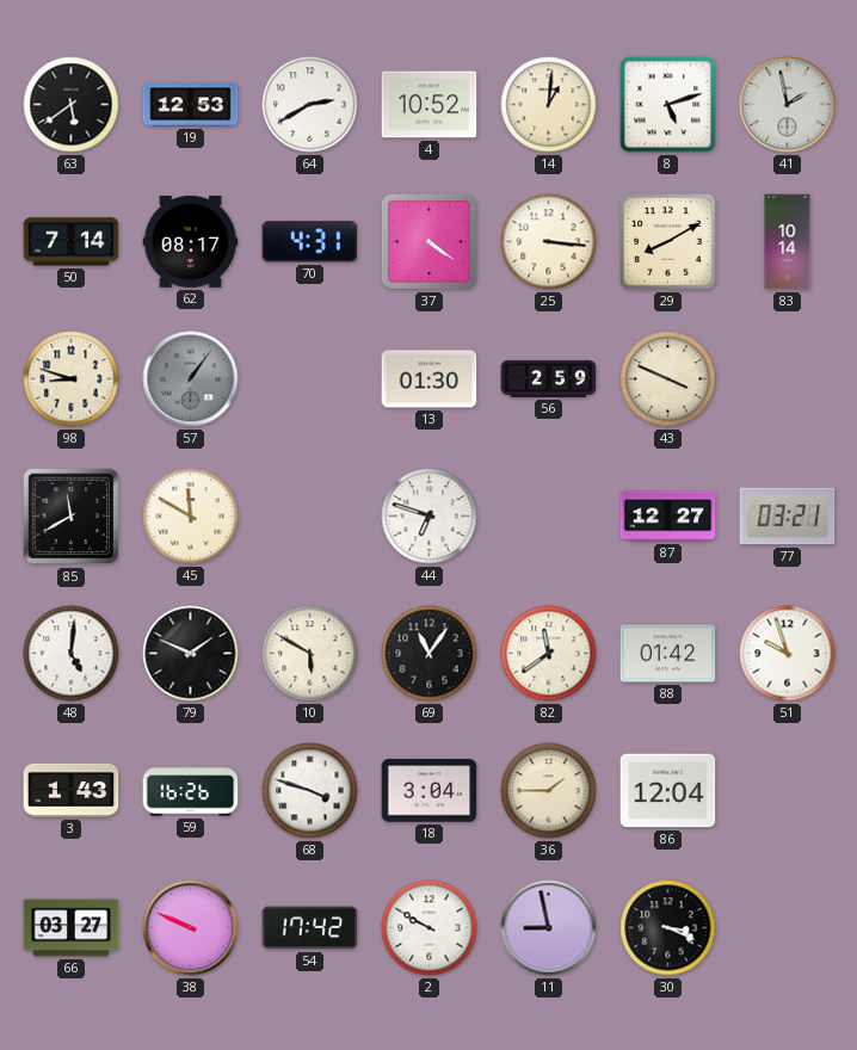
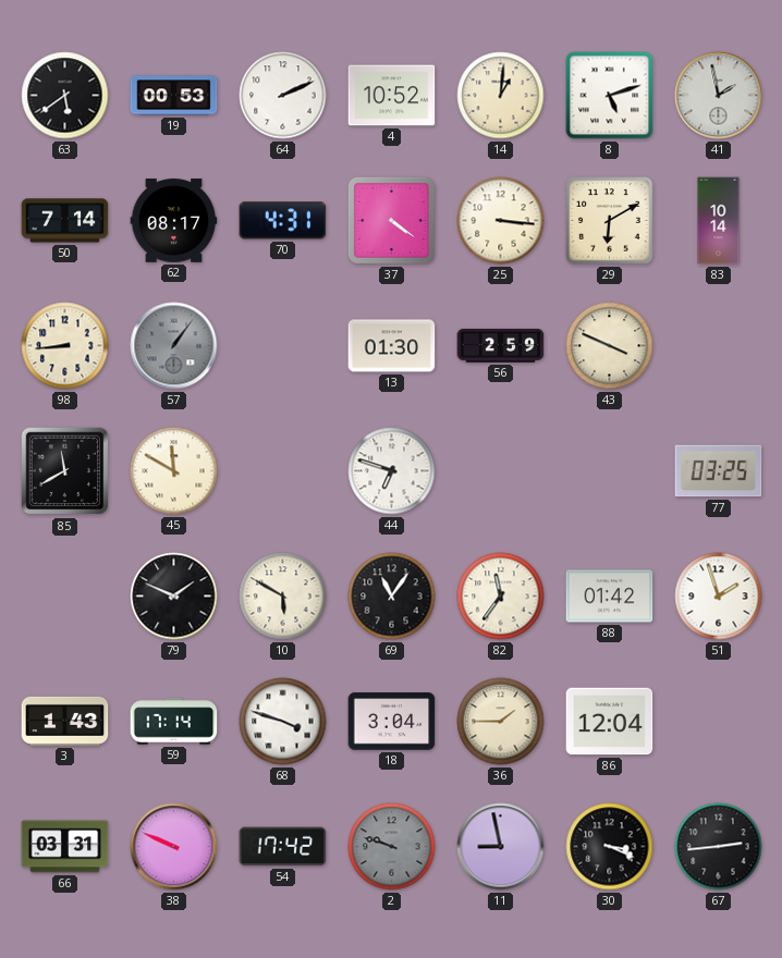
19: 12:53 -> 00:53
64: 2:40 -> 2:11
29: 8:10 -> 6:10
98: 8:48 -> 8:44
87: 12:27 -> none
77: 03:21 -> 03:25
48: 5:01 -> none
82: 11:39 -> 11:36
51: 9:57 -> 1:57
59: 16:26 -> 17:14
66: 03:27 -> 03:31
2: 9:50 -> 9:48
2 dial: white -> grey
67: none -> 2:44
